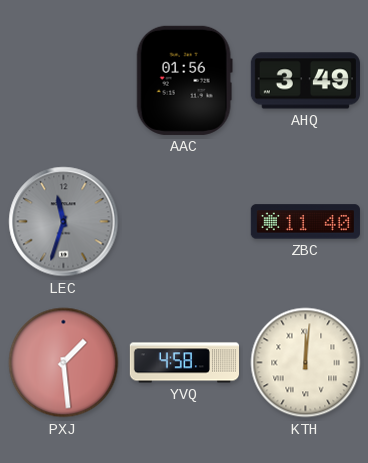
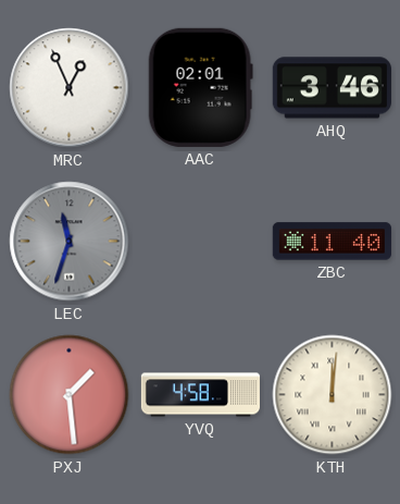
MRC: none -> 12:56
AAC: 01:56 -> 02:01
AHQ: 3:49 -> 3:46
